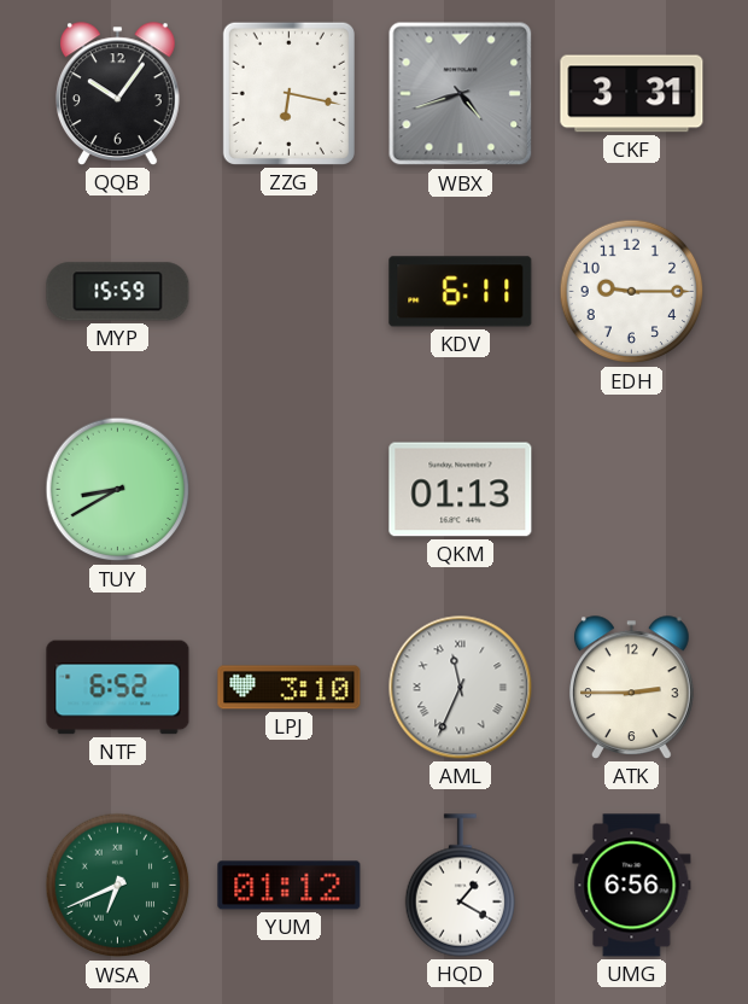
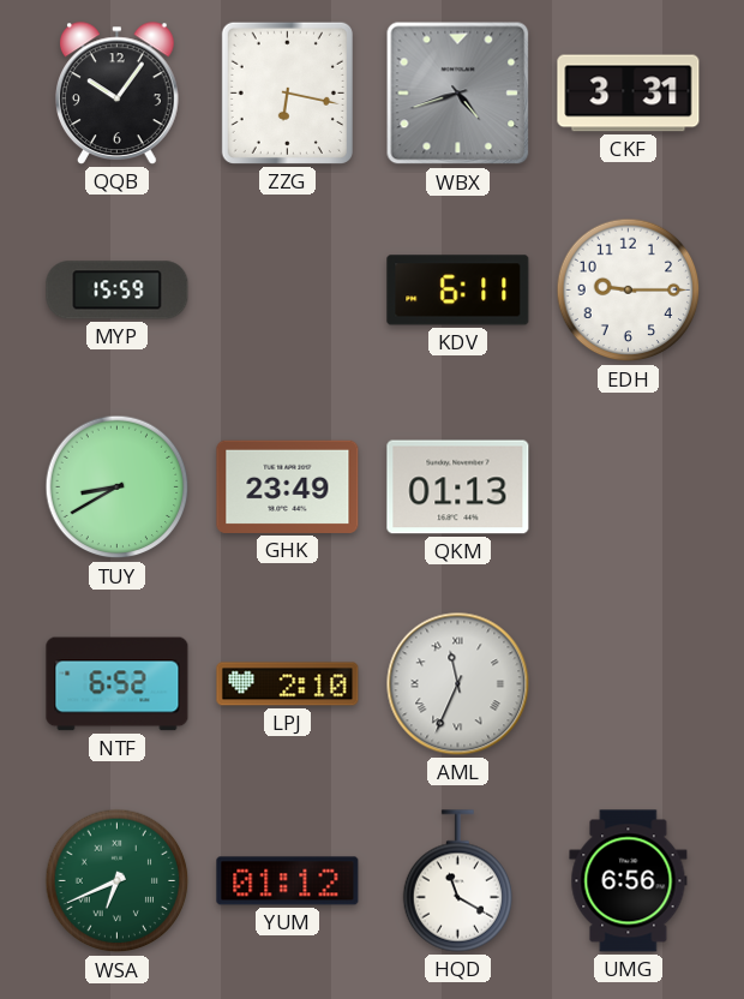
GHK: none -> 23:49
LPJ: 3:10 -> 2:10
ATK: 2:45 -> none
HQD: 1:20 -> 11:20
